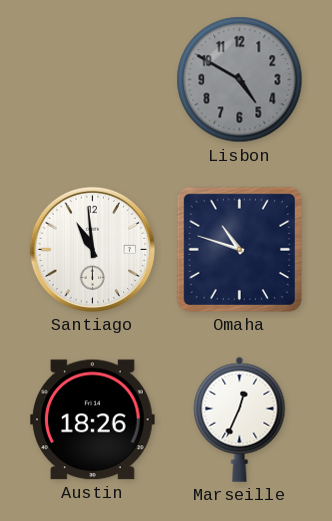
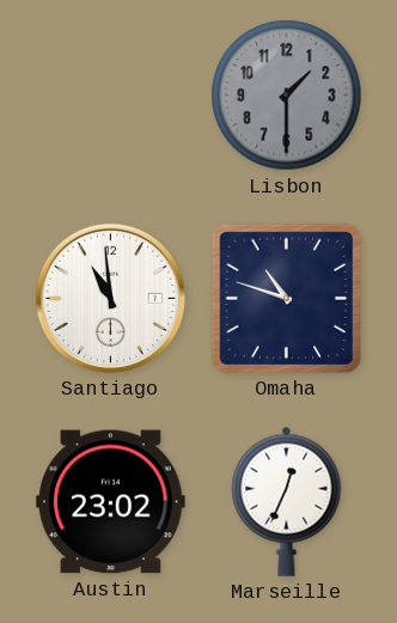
Lisbon: 4:50 -> 1:30
Austin: 18:26 -> 23:02
